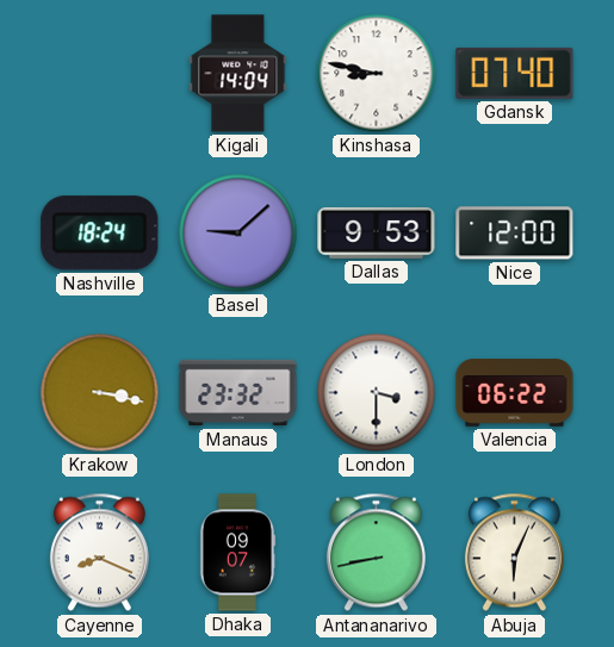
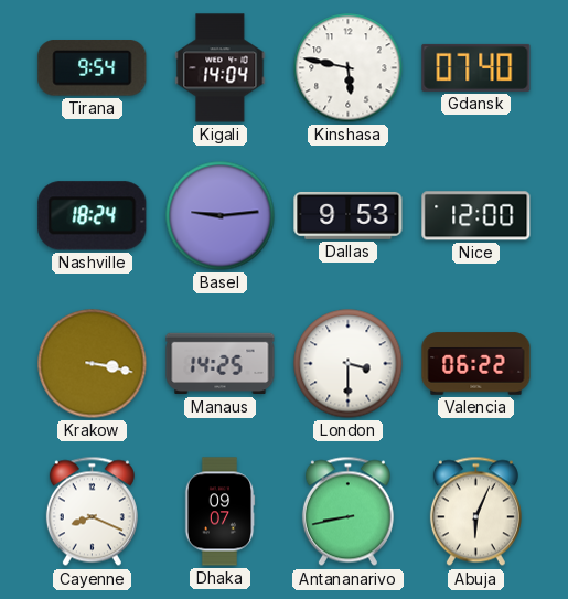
Tirana: none -> 9:54
Kinshasa: 8:47 -> 5:47
Basel: 9:08 -> 9:14
Manaus: 23:32 -> 14:25
